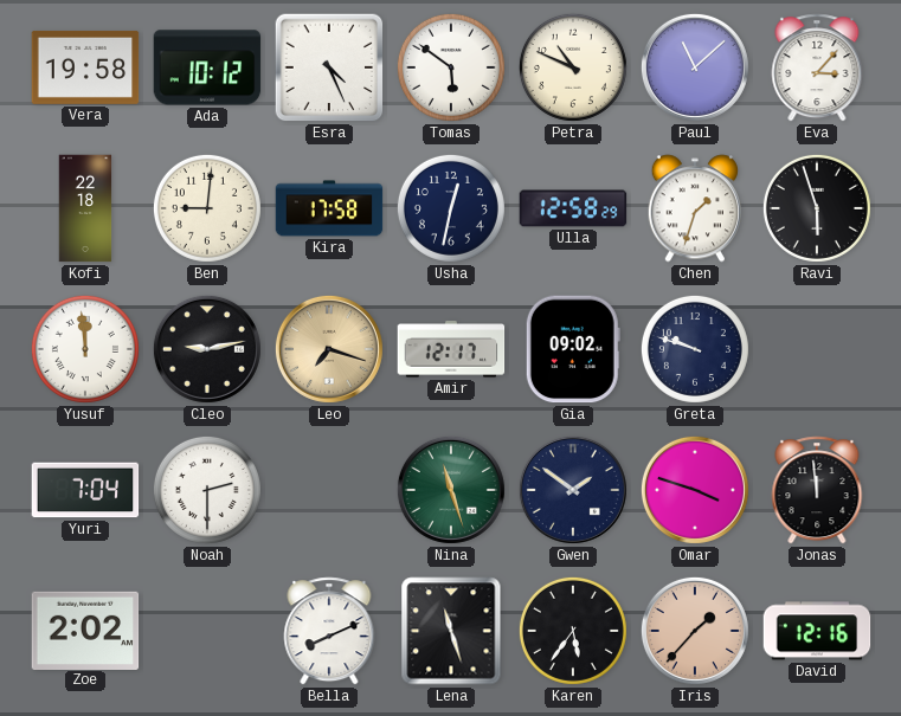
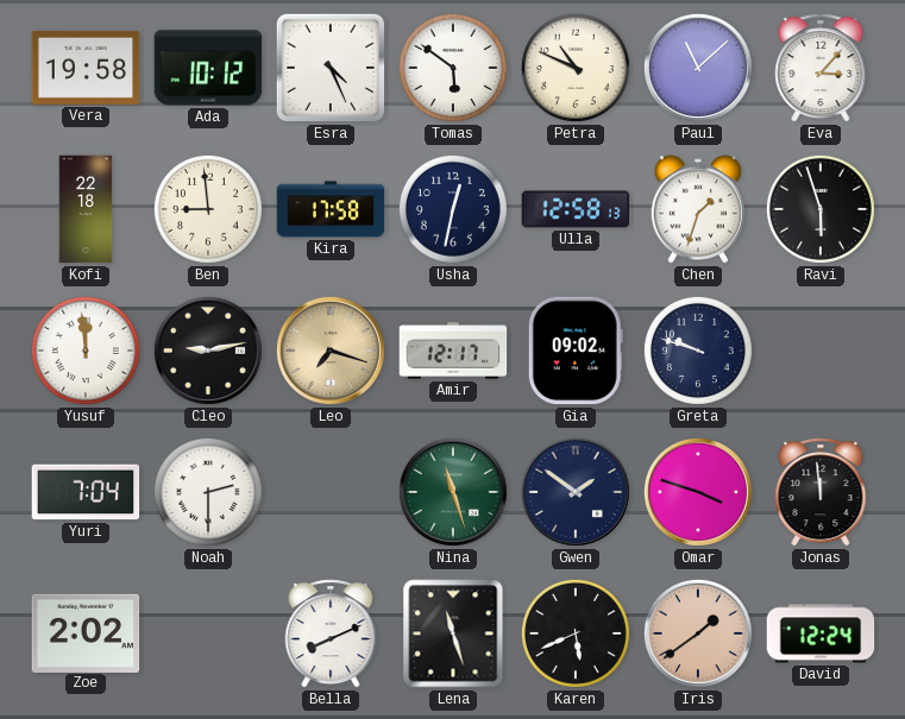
Ben: 9:01 -> 8:59
Ulla: 12:58:29 -> 12:58:13
Karen: 5:36 -> 5:41
Iris: 1:37 -> 1:39
David: 12:16 -> 12:24
